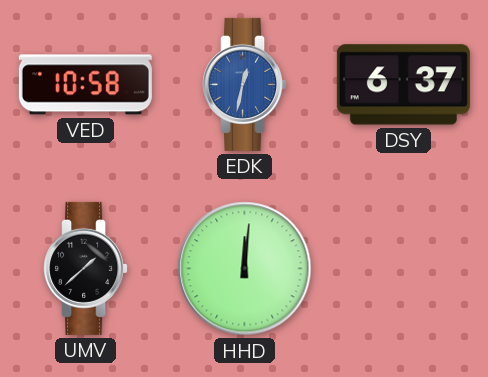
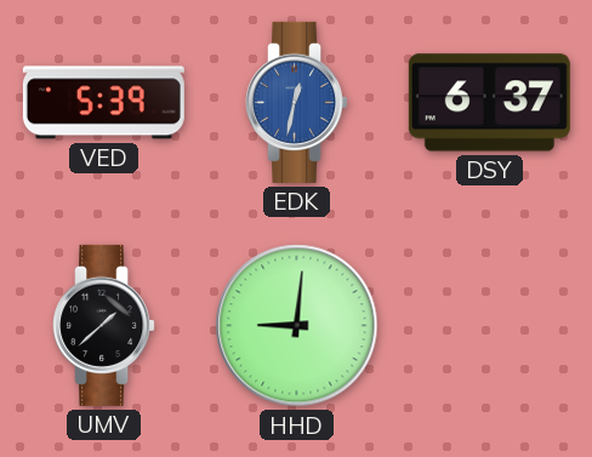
VED: 10:58 -> 5:39
HHD: 12:01 -> 9:01
